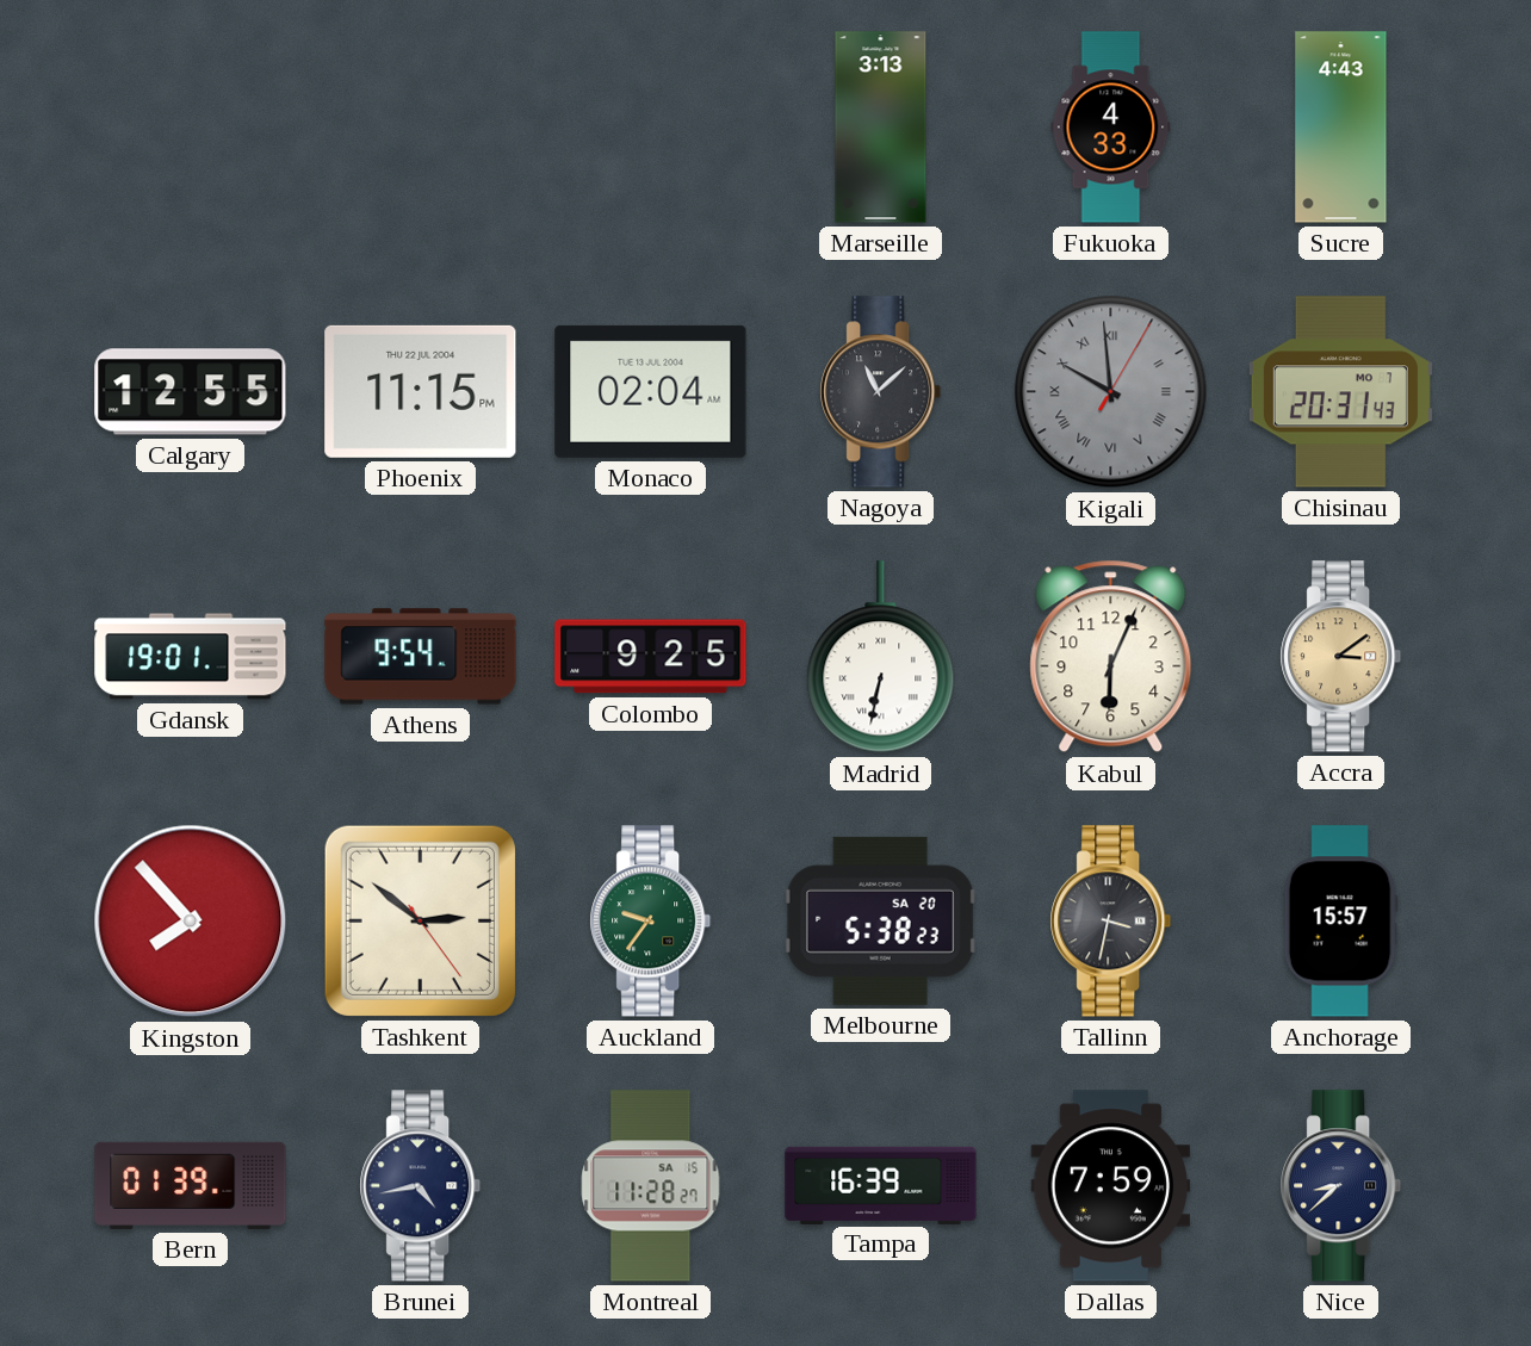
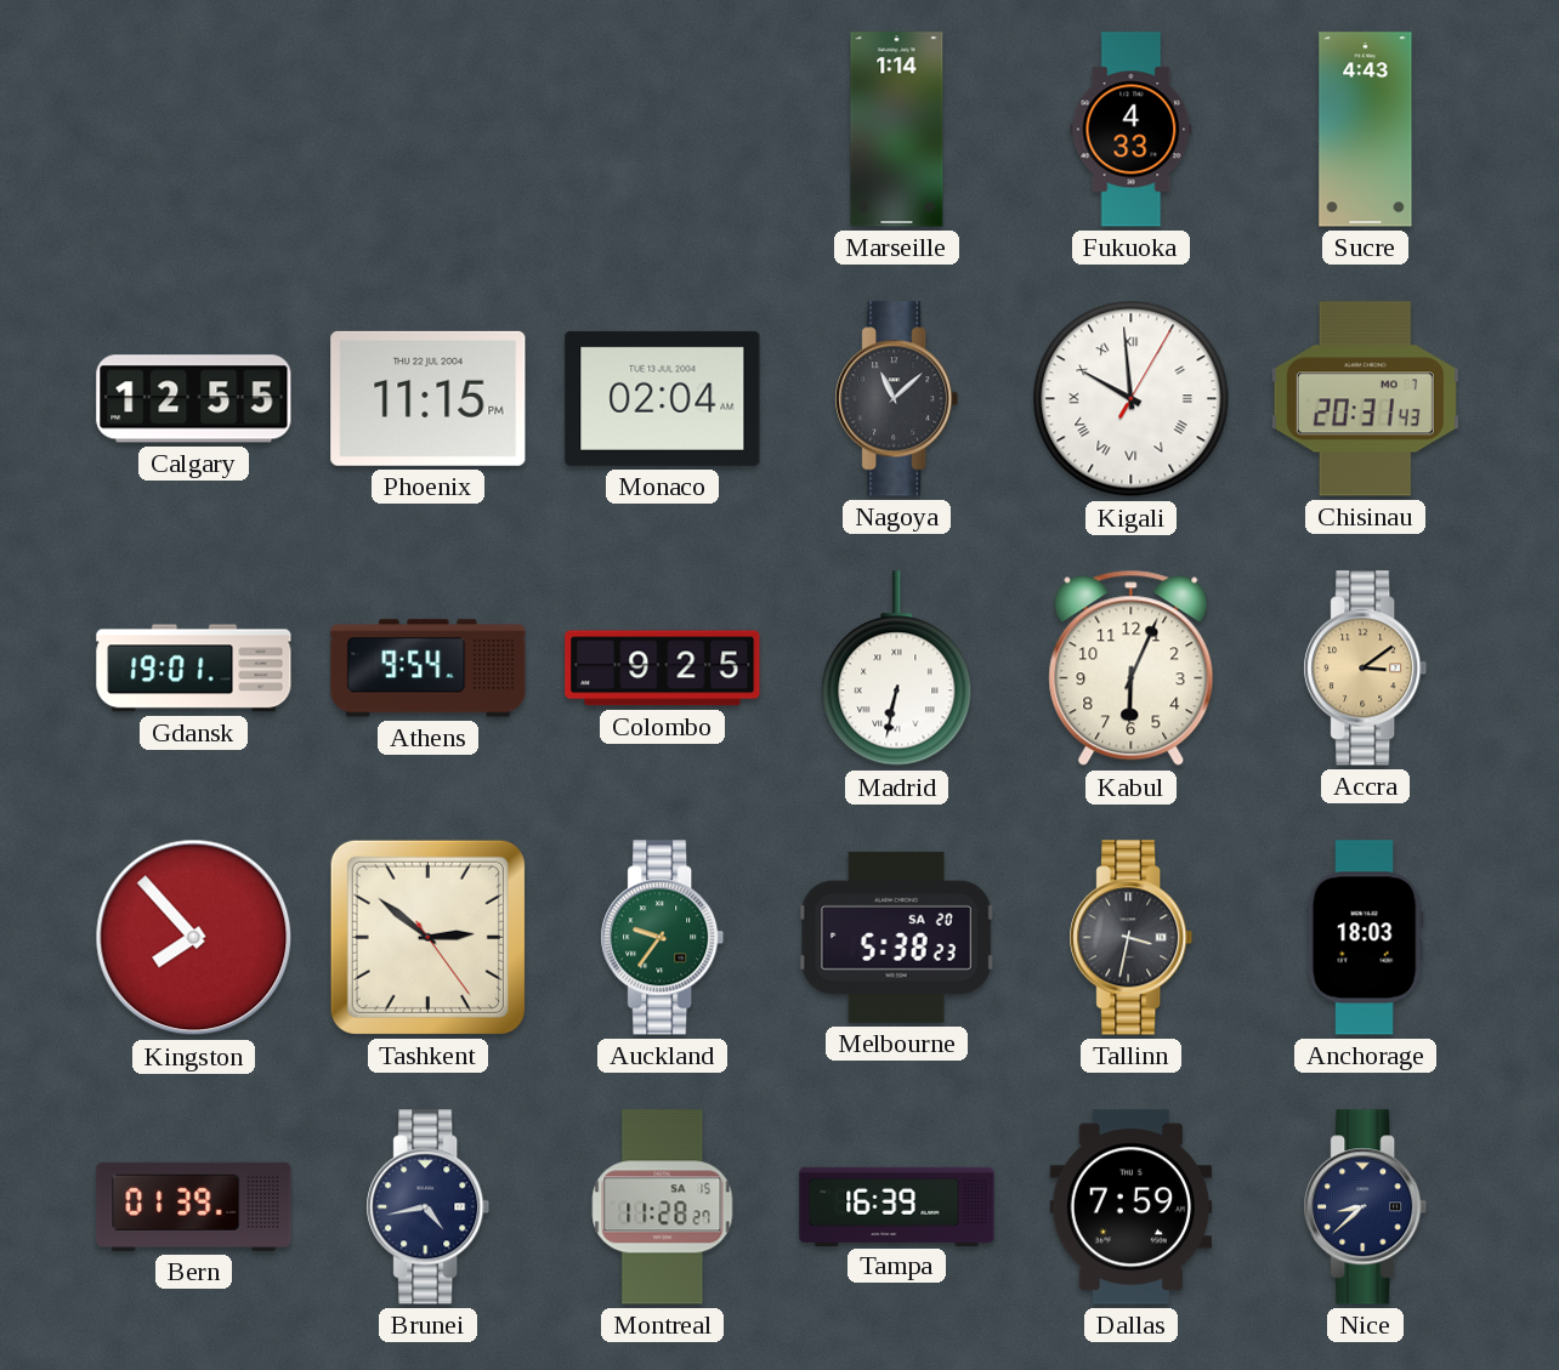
Marseille: 3:13 -> 1:14
Kigali dial: grey -> white
Anchorage: 15:57 -> 18:03
